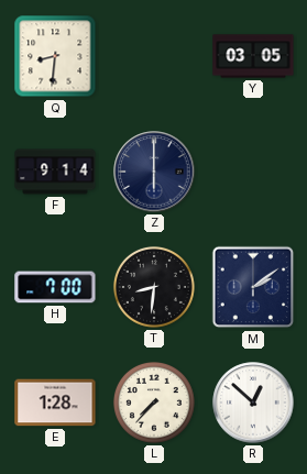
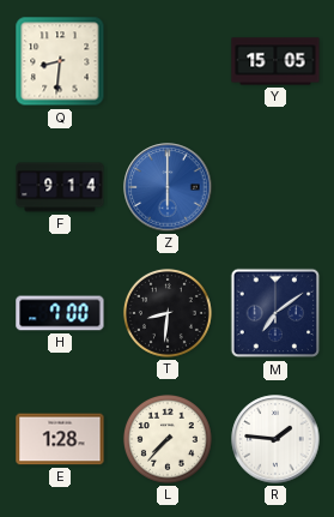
Y: 03:05 -> 15:05
Z dial: navy -> blue
M: 2:09 -> 7:09
R: 12:52 -> 1:46
